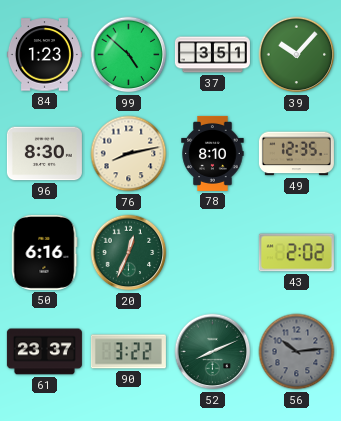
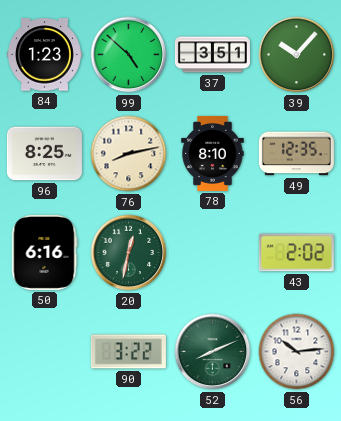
96: 8:30 -> 8:25
20: 12:34 -> 12:32
61: 23:37 -> none
56 dial: grey -> white
